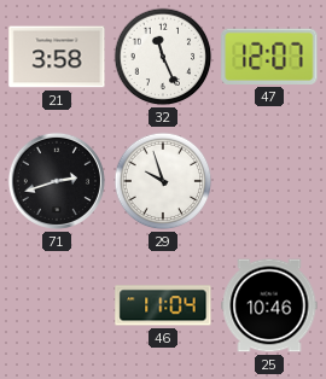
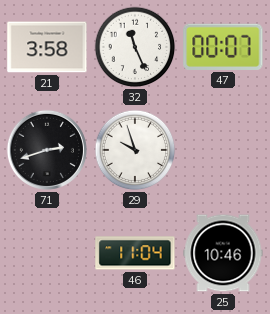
47: 12:07 -> 00:07
